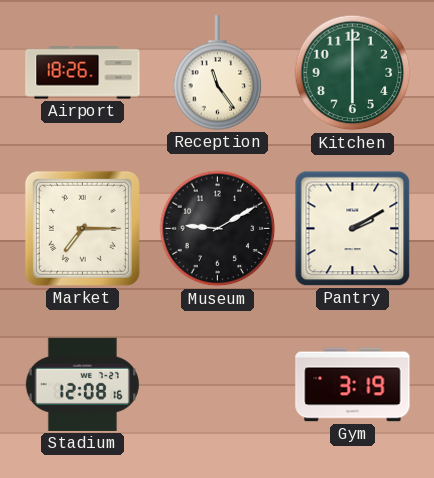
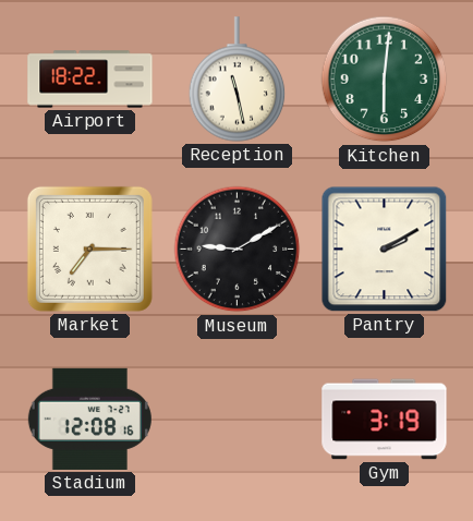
Airport: 18:26 -> 18:22
Reception: 11:24 -> 11:28
Kitchen: 6:00 -> 6:01
